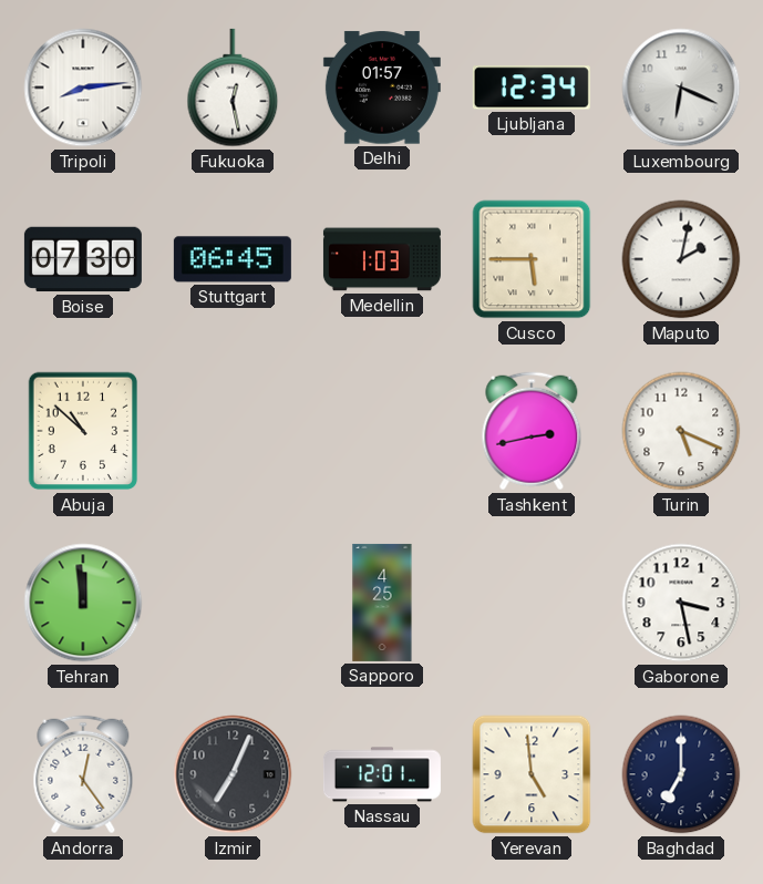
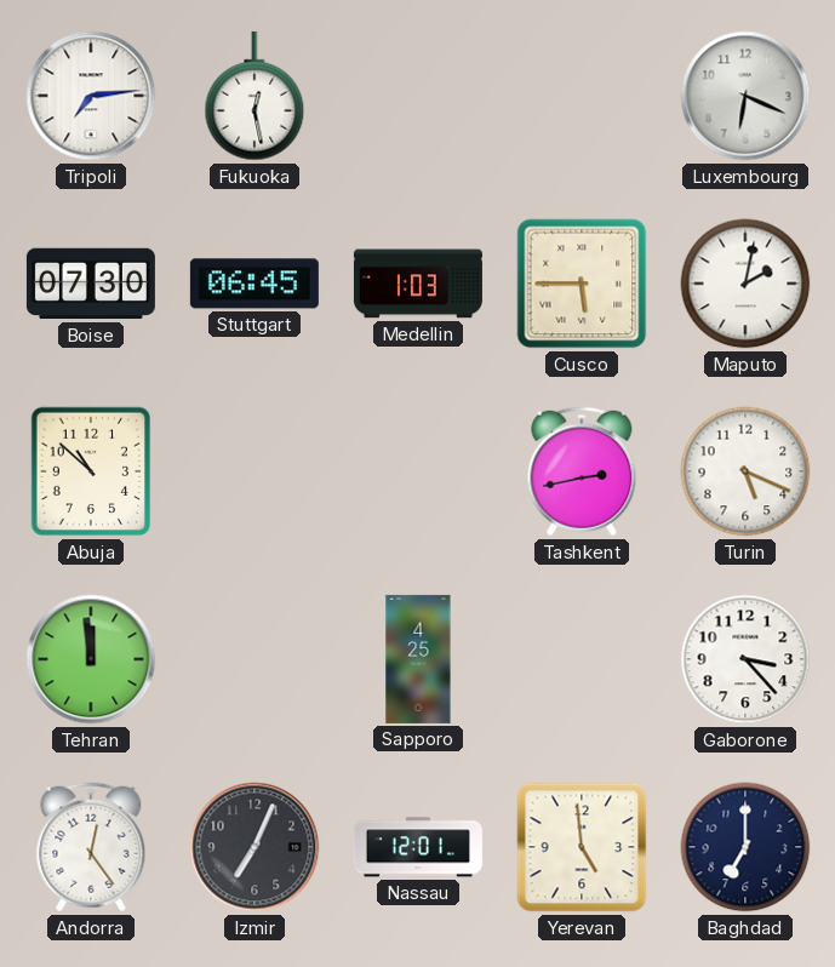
Tripoli: 8:14 -> 7:14
Delhi: 01:57 -> none
Ljubljana: 12:34 -> none
Gaborone: 3:28 -> 3:23
